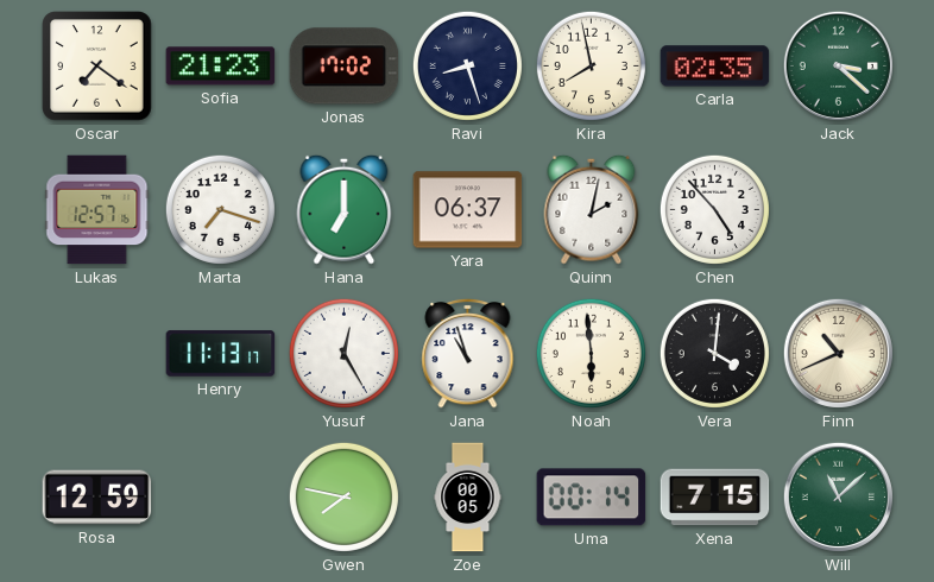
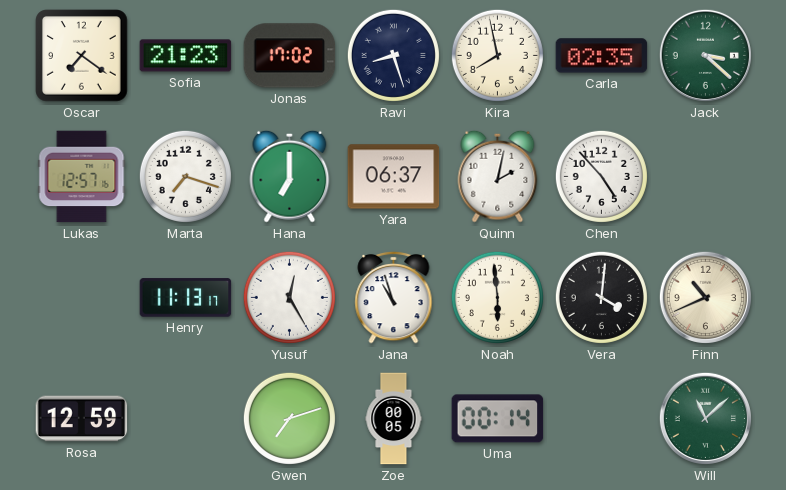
Gwen: 7:47 -> 7:12
Xena: 7:15 -> none
